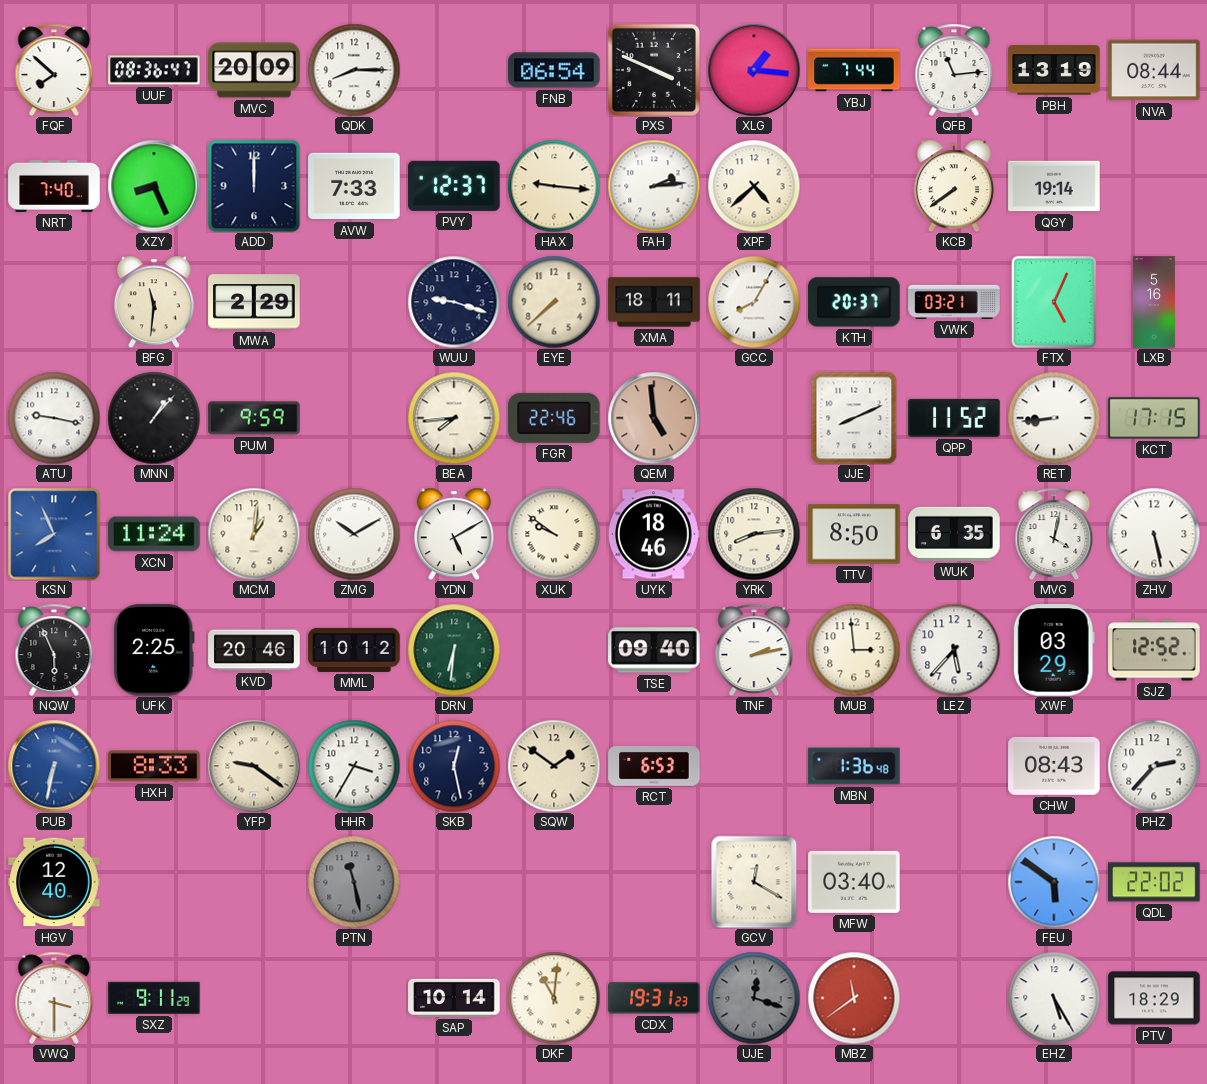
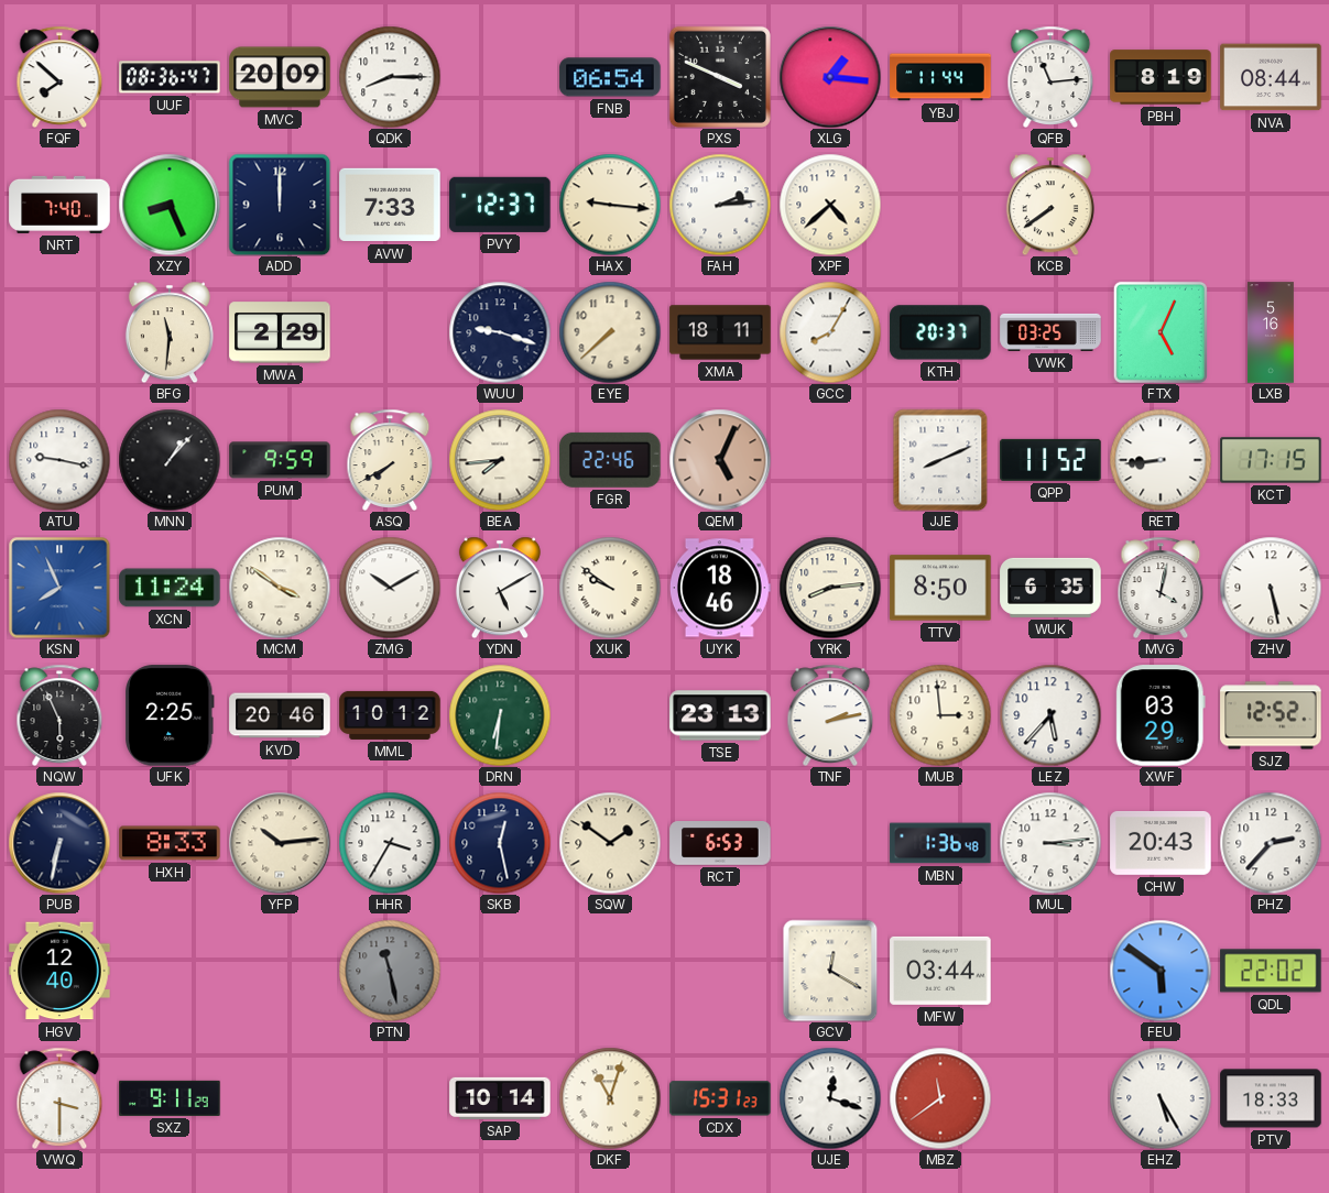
YBJ: 7:44 -> 11:44
PBH: 13:19 -> 8:19
QGY: 19:14 -> none
VWK: 03:21 -> 03:25
ASQ: none -> 7:40
QEM: 4:59 -> 5:04
MCM: 1:01 -> 3:51
TSE: 09:40 -> 23:13
PUB dial: blue -> navy
YFP: 9:21 -> 10:14
MUL: none -> 3:14
CHW: 08:43 -> 20:43
MFW: 03:40 -> 03:44
DKF: 11:01 -> 11:03
CDX: 19:31 -> 15:31
UJE dial: grey -> white
PTV: 18:29 -> 18:33
